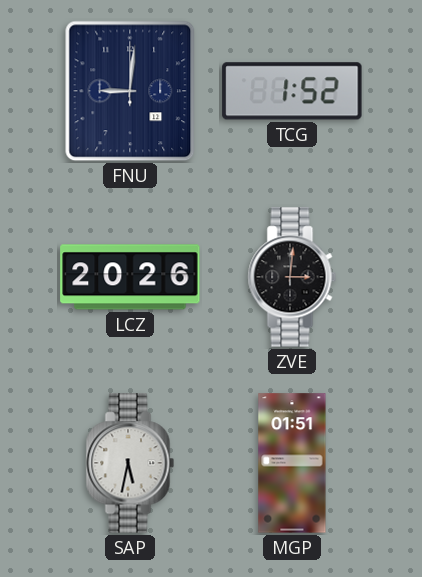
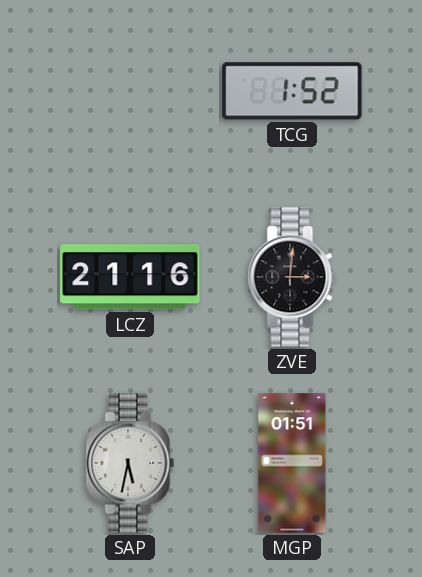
FNU: 9:01 -> none
LCZ: 20:26 -> 21:16
